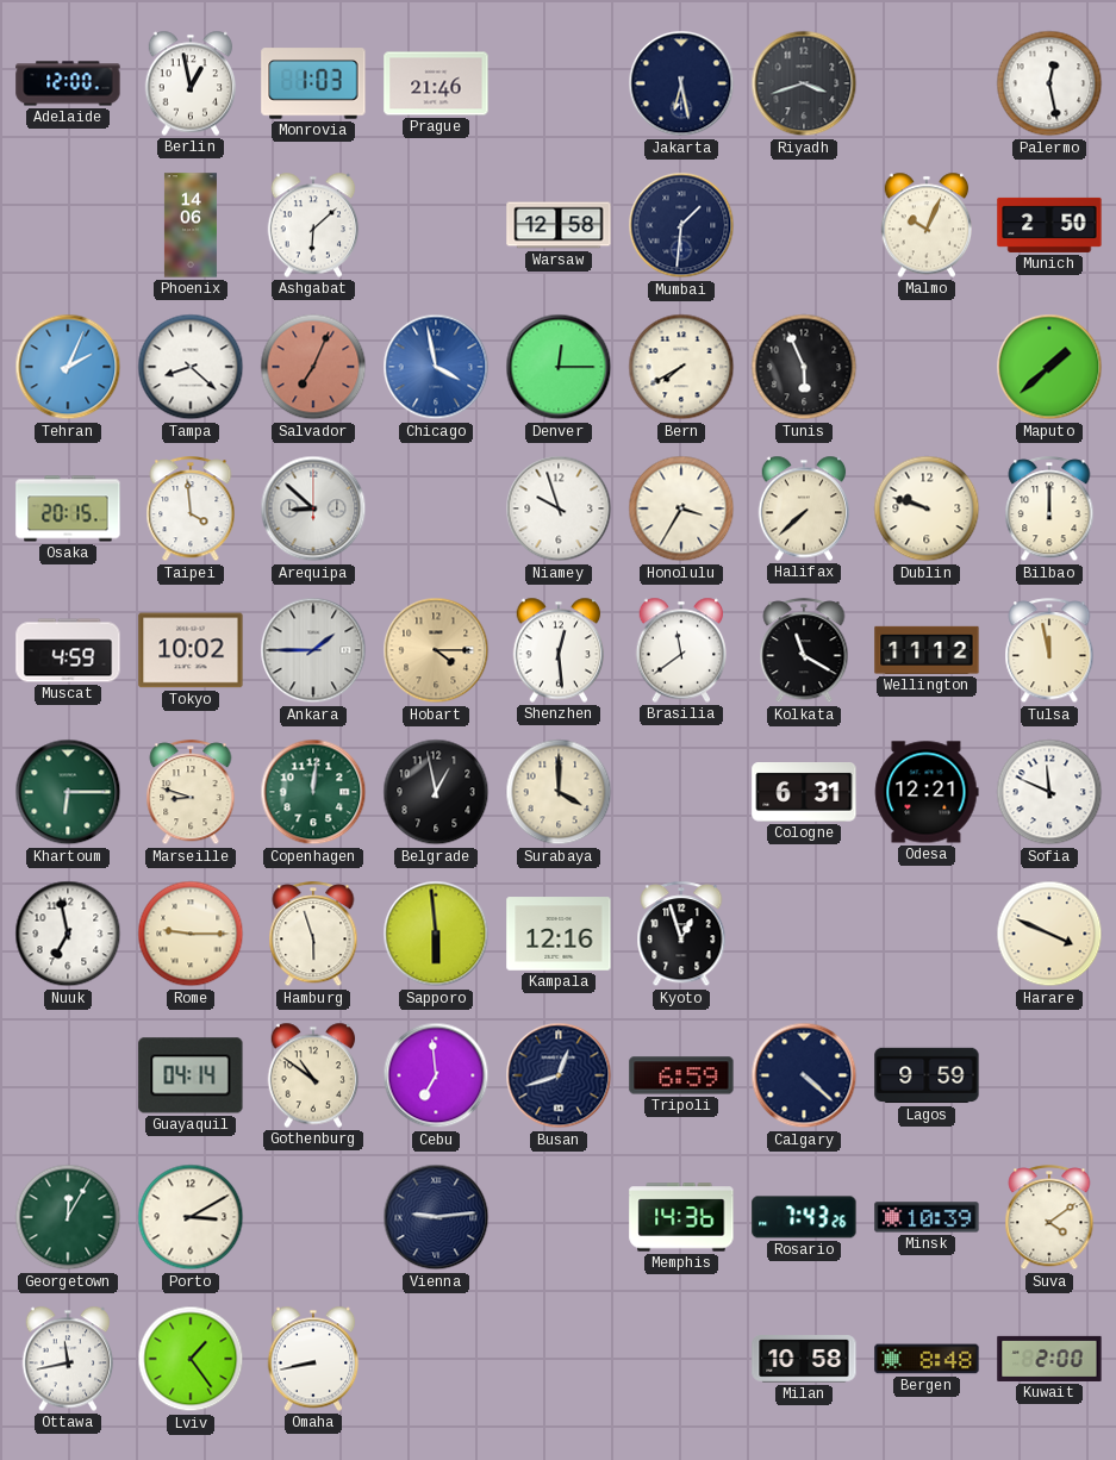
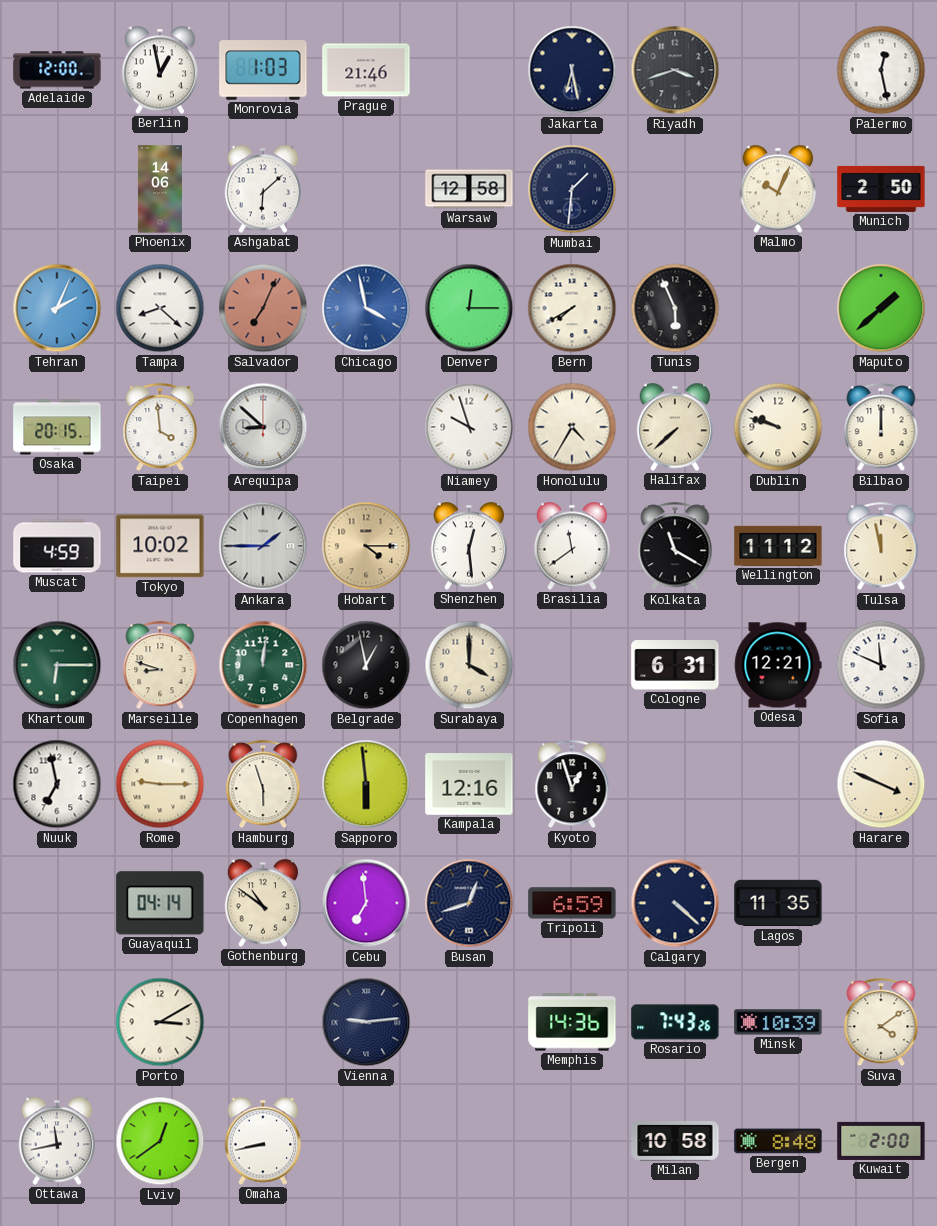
Honolulu: 3:35 -> 4:35
Lagos: 9:59 -> 11:35
Georgetown: 12:05 -> none
Lviv: 1:24 -> 12:39
